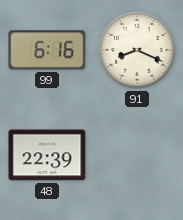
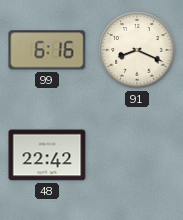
48: 22:39 -> 22:42
